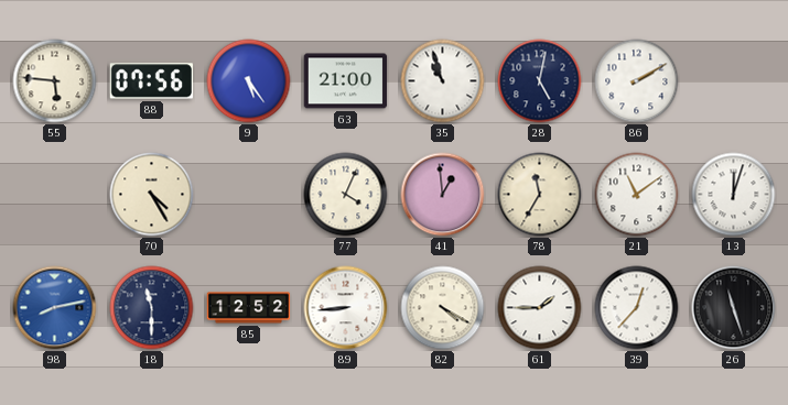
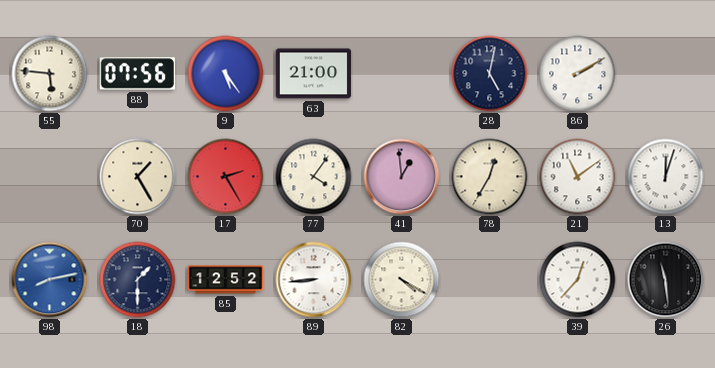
35: 10:57 -> none
70: 4:25 -> 1:25
17: none -> 2:25
77: 4:04 -> 4:06
78: 11:35 -> 12:35
18: 11:30 -> 1:30
61: 1:45 -> none
26: 11:27 -> 11:29
